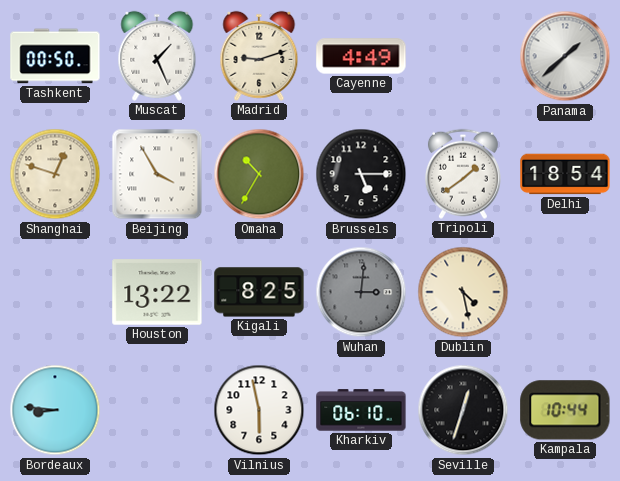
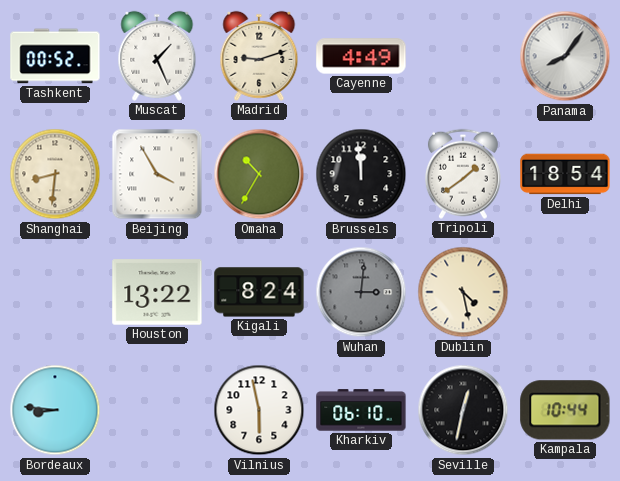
Tashkent: 00:50 -> 00:52
Panama: 1:38 -> 8:06
Shanghai: 12:48 -> 8:31
Brussels: 5:15 -> 11:59
Kigali: 8:25 -> 8:24
Seville: 12:33 -> 12:32
